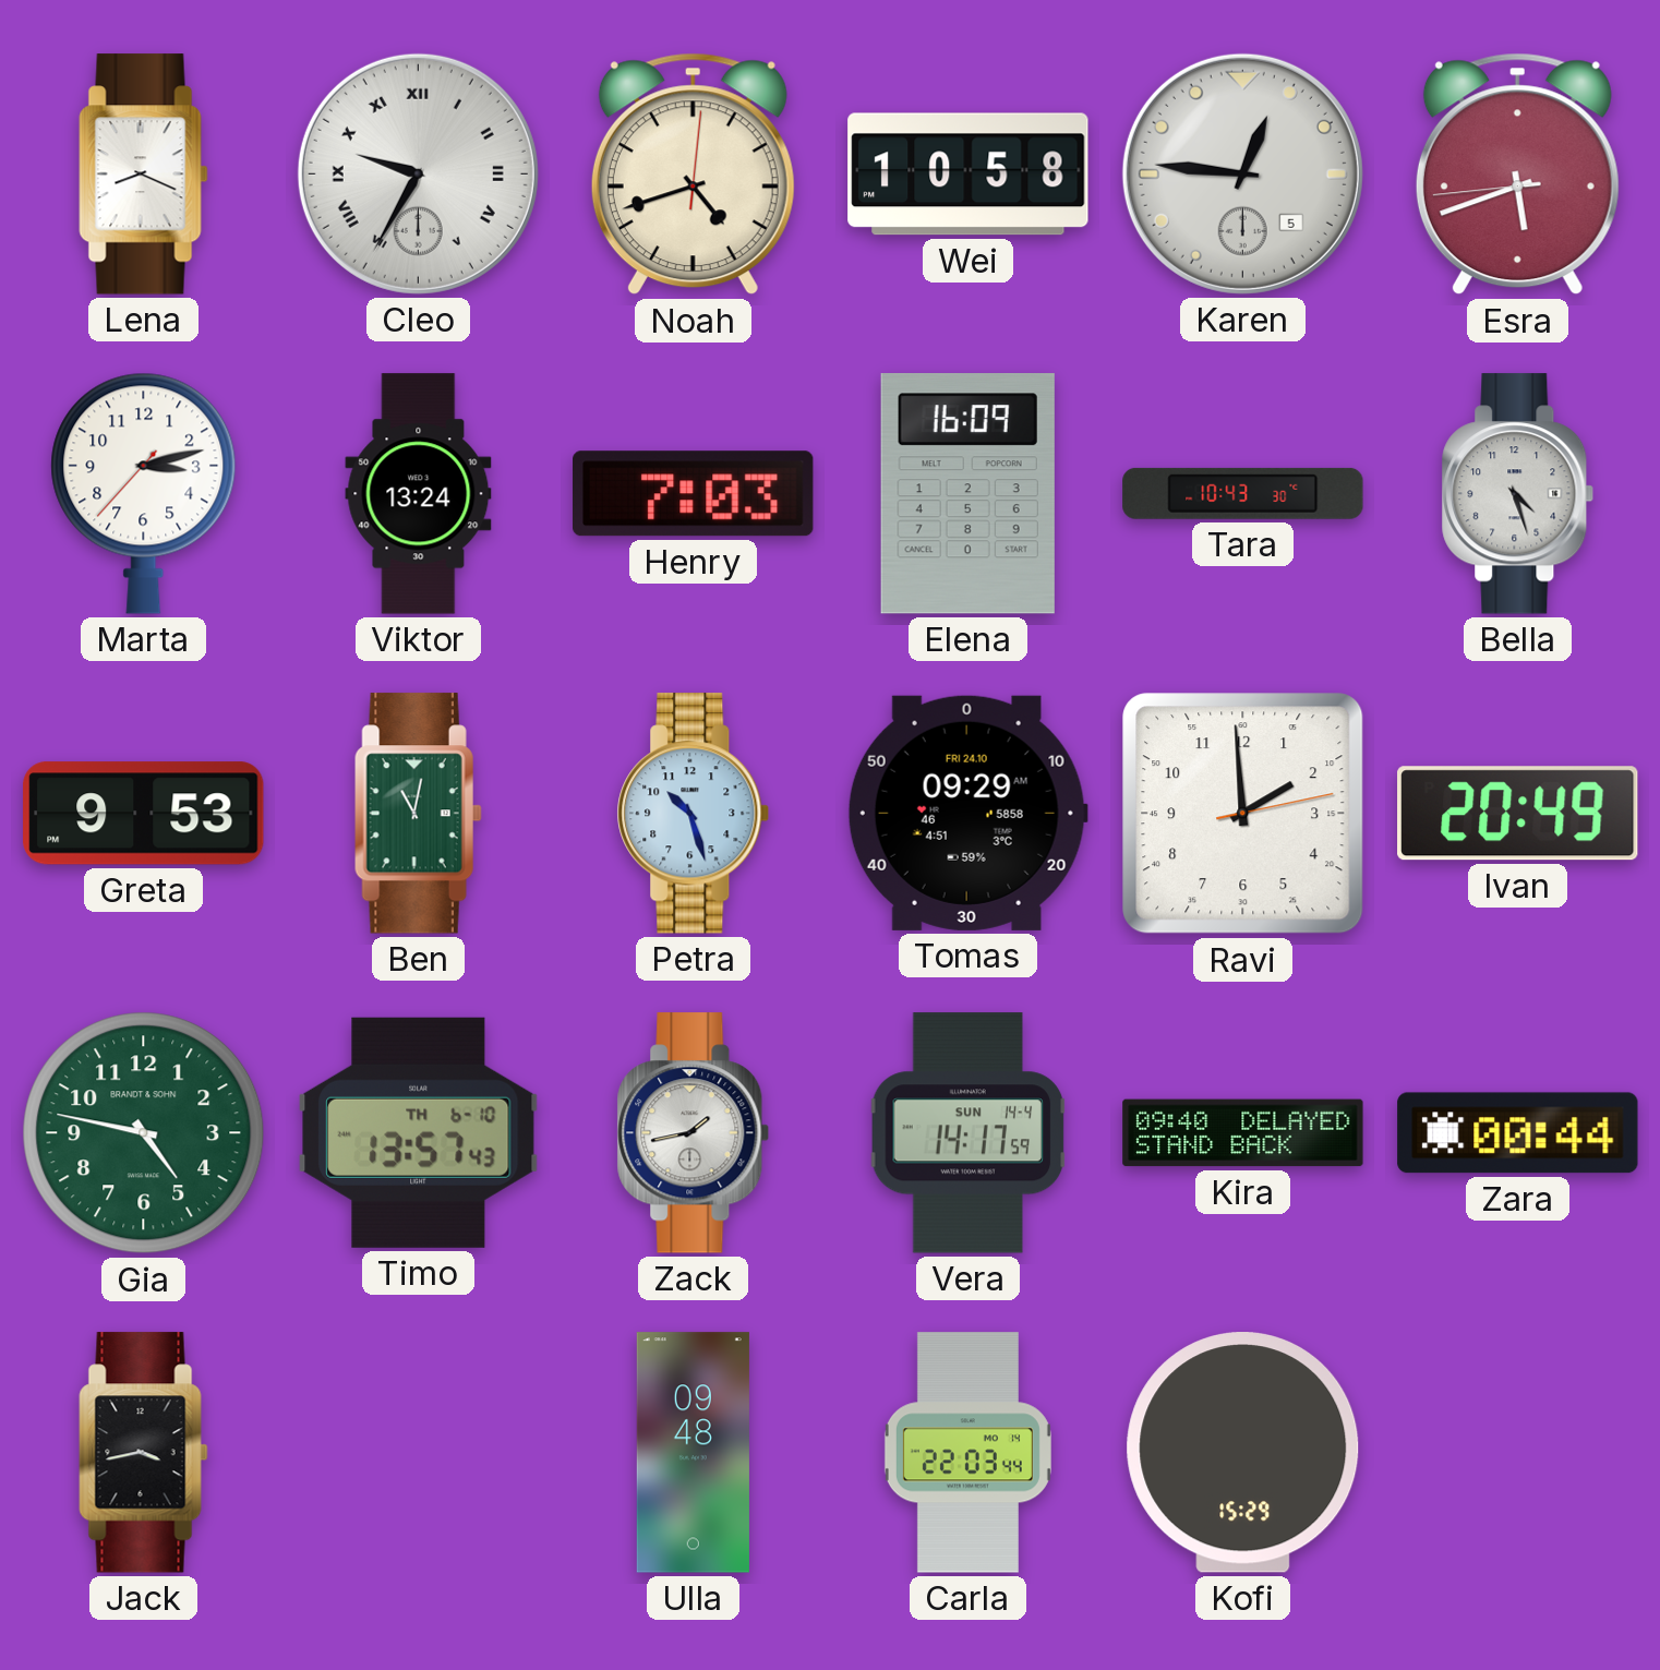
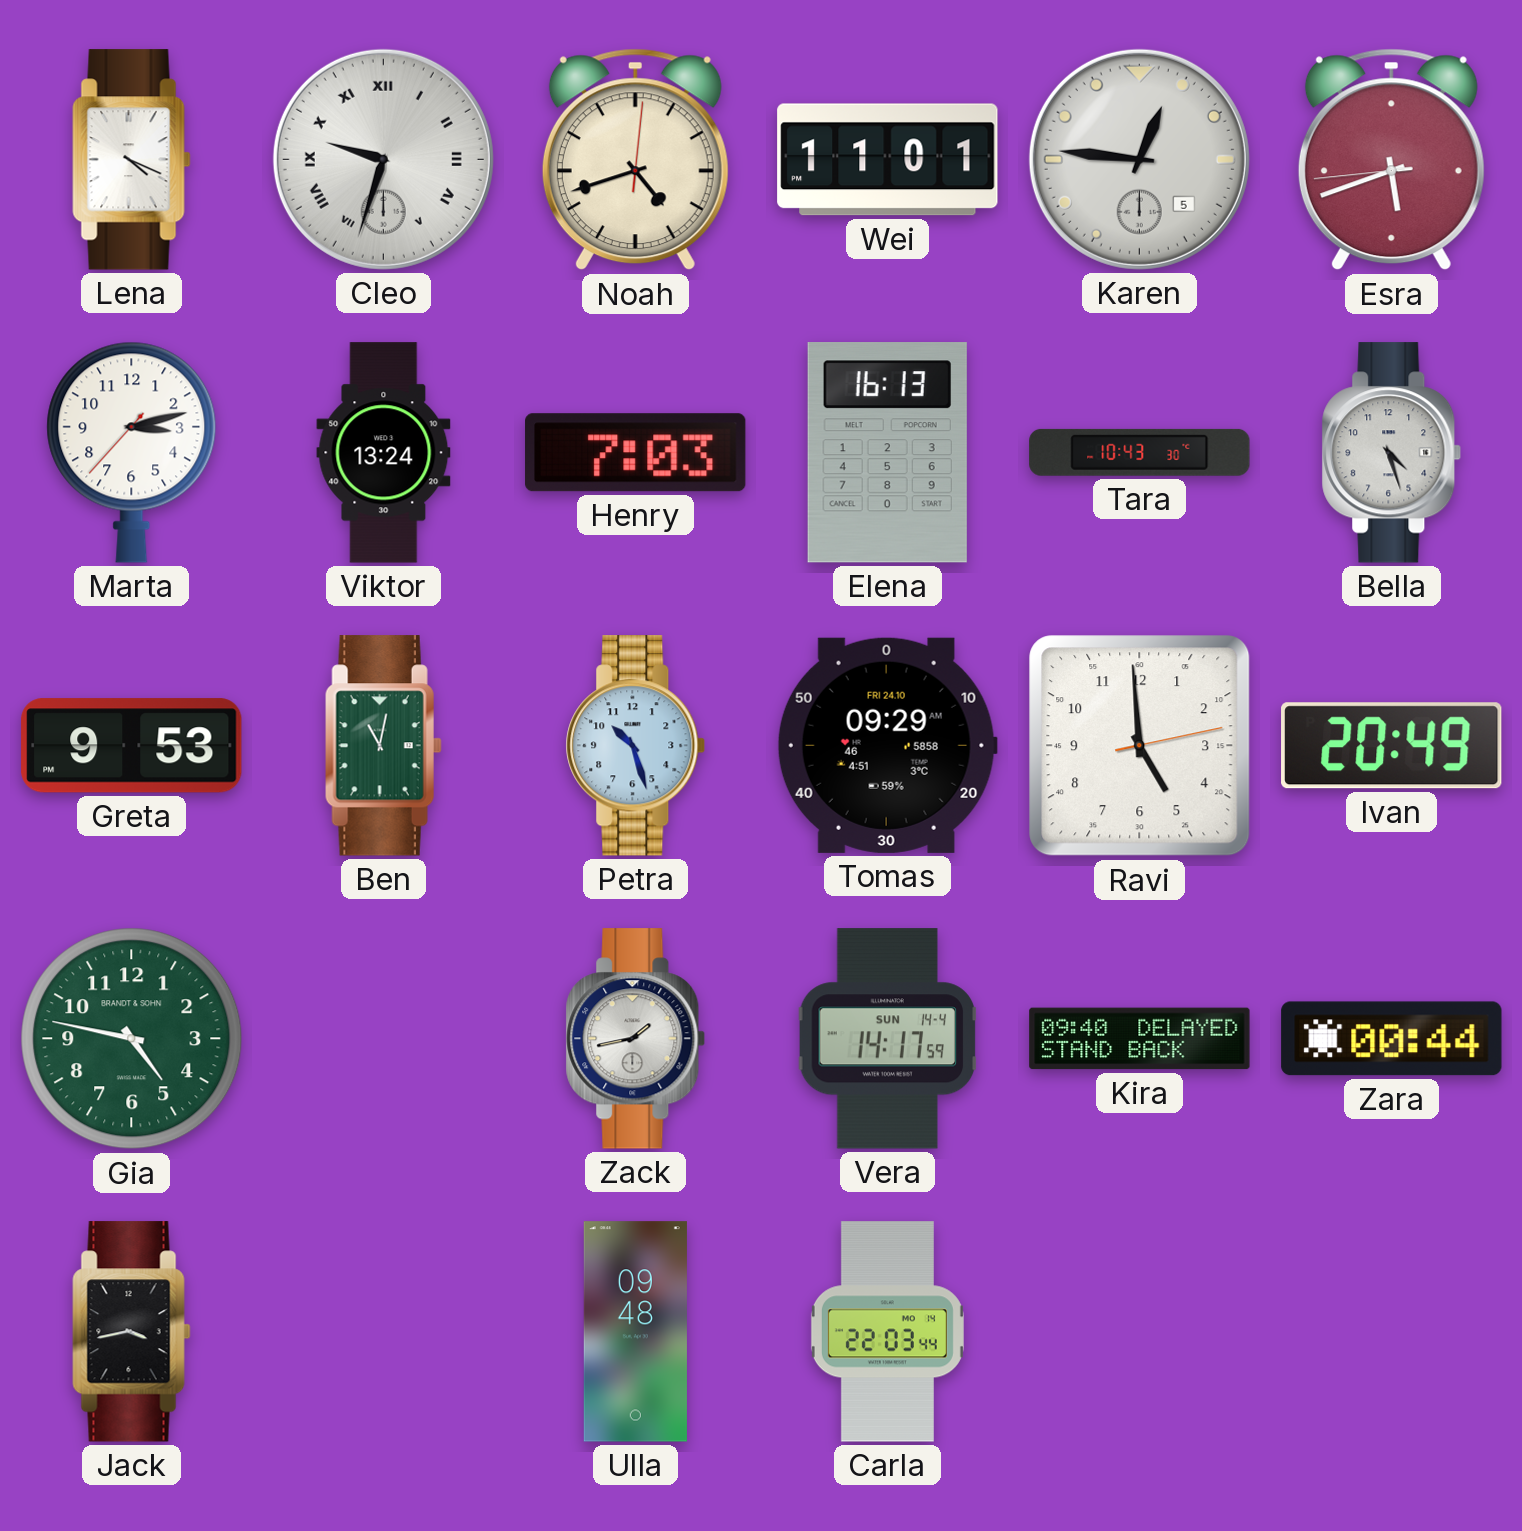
Lena: 8:19 -> 4:19
Cleo: 9:35 -> 9:33
Wei: 10:58 -> 11:01
Elena: 16:09 -> 16:13
Ravi: 1:59 -> 4:59
Timo: 13:57 -> none
Kofi: 15:29 -> none
